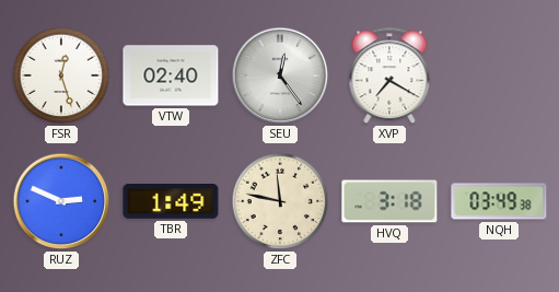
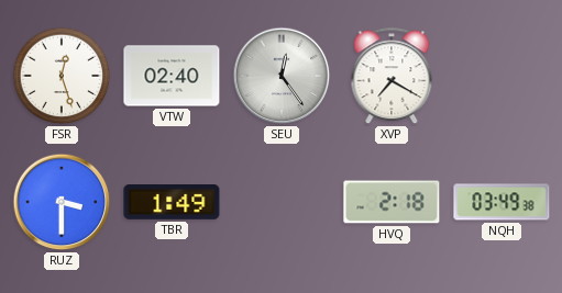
RUZ: 2:49 -> 3:30
ZFC: 11:47 -> none
HVQ: 3:18 -> 2:18
